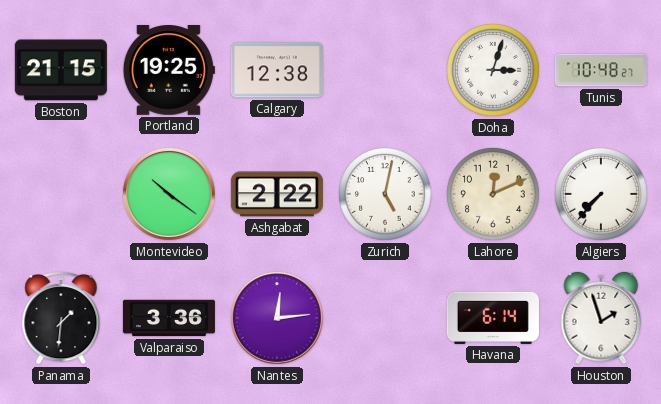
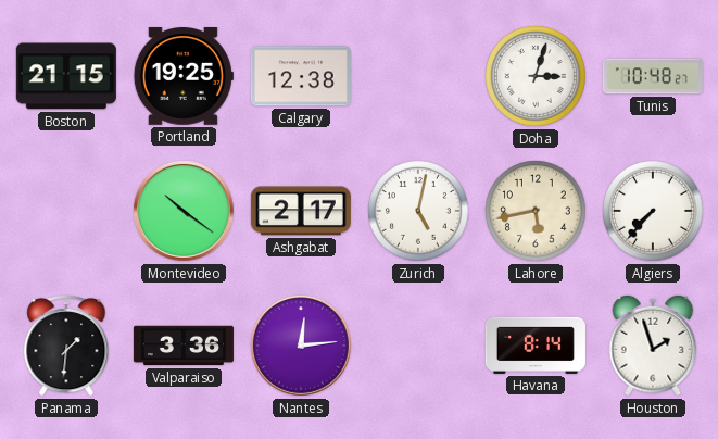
Ashgabat: 2:22 -> 2:17
Lahore: 12:11 -> 5:43
Havana: 6:14 -> 8:14
